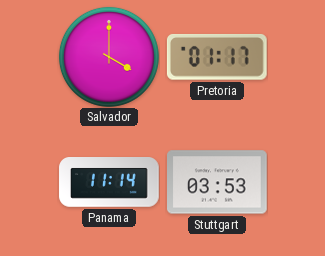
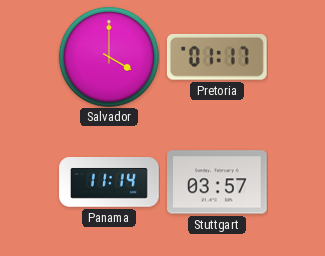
Stuttgart: 03:53 -> 03:57
